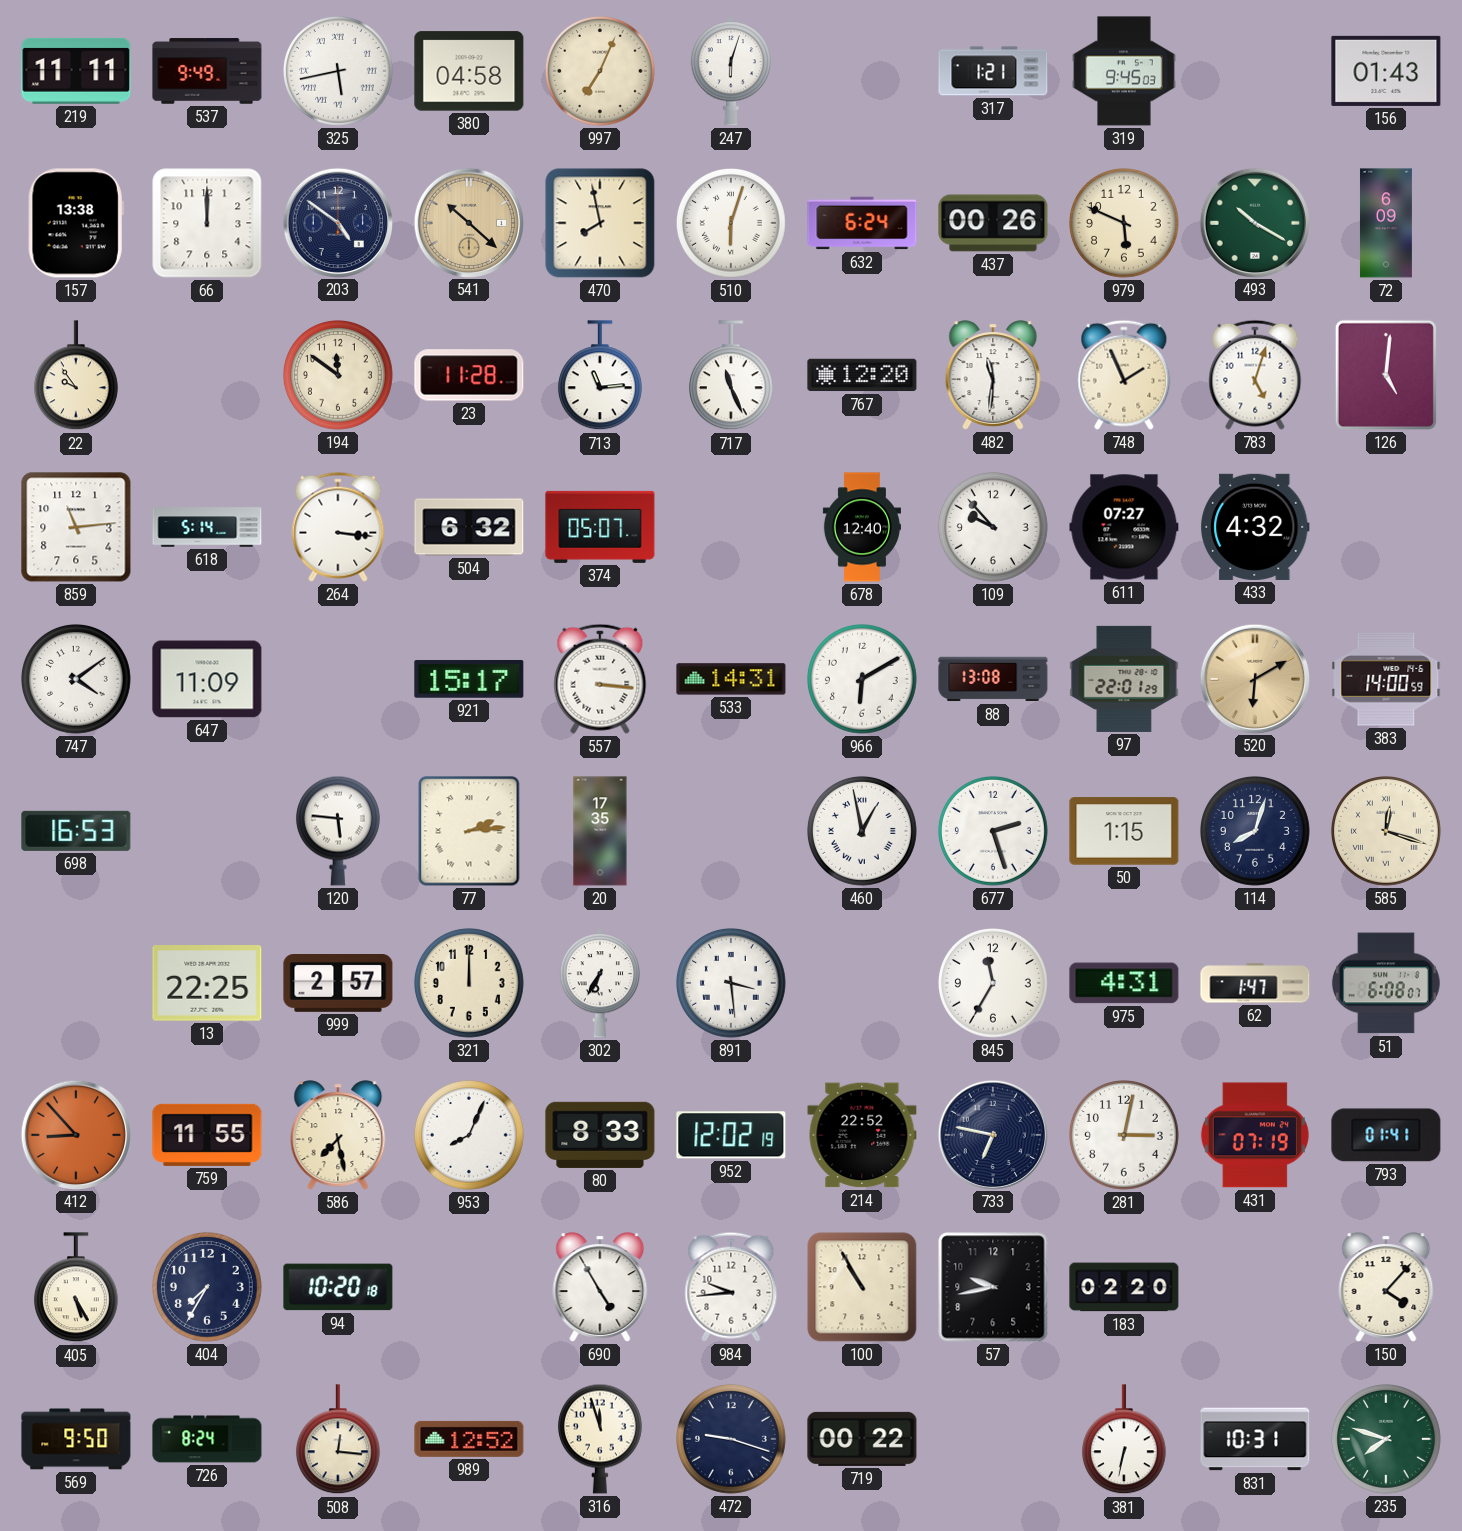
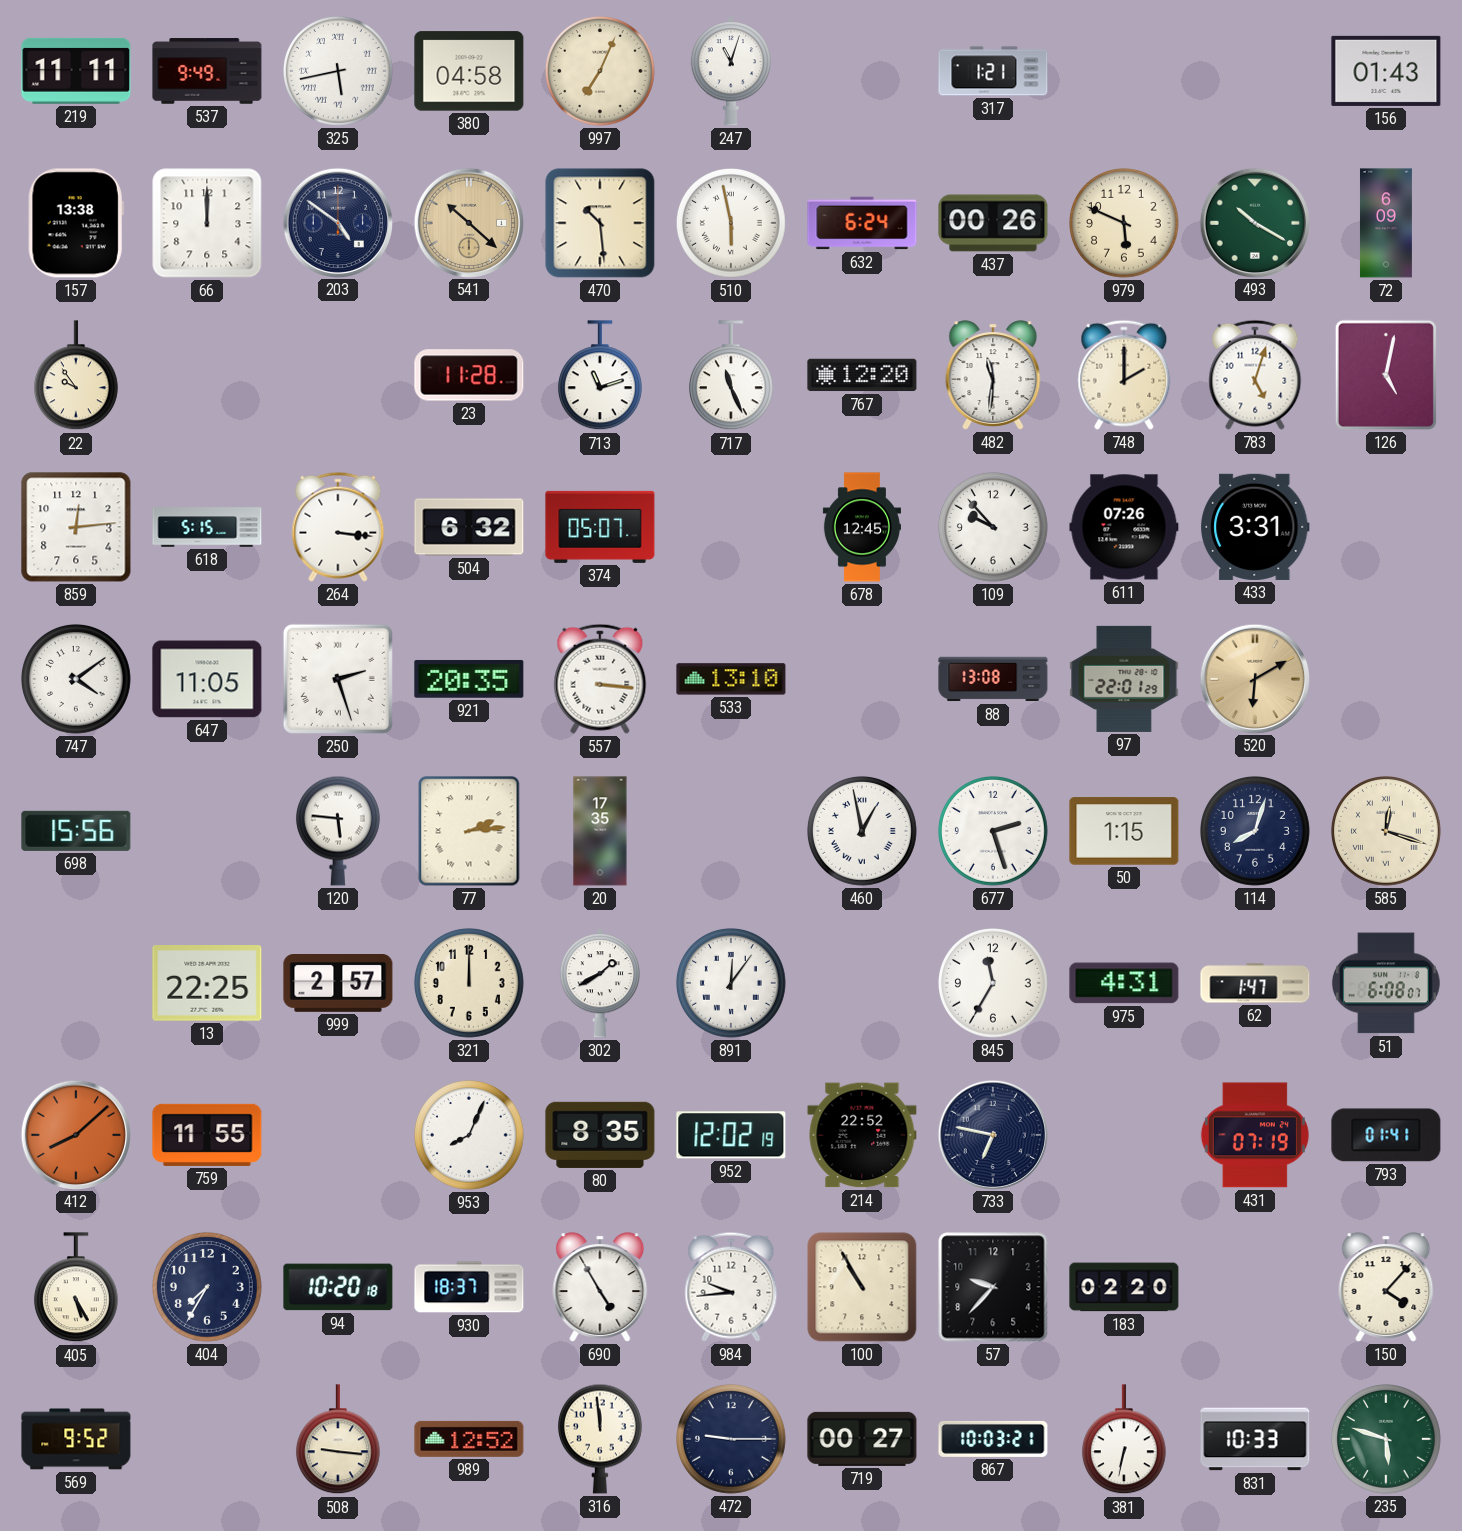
247: 6:03 -> 11:03
319: 9:45 -> none
470: 7:58 -> 10:29
510: 6:03 -> 5:58
194: 11:51 -> none
713: 11:14 -> 11:12
748: 1:56 -> 2:00
126: 5:01 -> 5:02
859: 11:14 -> 12:14
618: 5:14 -> 5:15
678: 12:40 -> 12:45
611: 07:27 -> 07:26
433: 4:32 -> 3:31
647: 11:09 -> 11:05
250: none -> 2:27
921: 15:17 -> 20:35
533: 14:31 -> 13:10
966: 6:10 -> none
383: 14:00 -> none
698: 16:53 -> 15:56
302: 6:35 -> 1:40
891: 3:29 -> 12:06
412: 8:53 -> 8:08
586: 7:28 -> none
80: 8:33 -> 8:35
281: 3:02 -> none
930: none -> 18:37
57: 9:43 -> 9:37
569: 9:50 -> 9:52
726: 8:24 -> none
508: 12:16 -> 9:16
316: 11:57 -> 11:59
472: 9:18 -> 9:15
719: 00:22 -> 00:27
867: none -> 10:03
831: 10:31 -> 10:33
235: 7:48 -> 5:48
